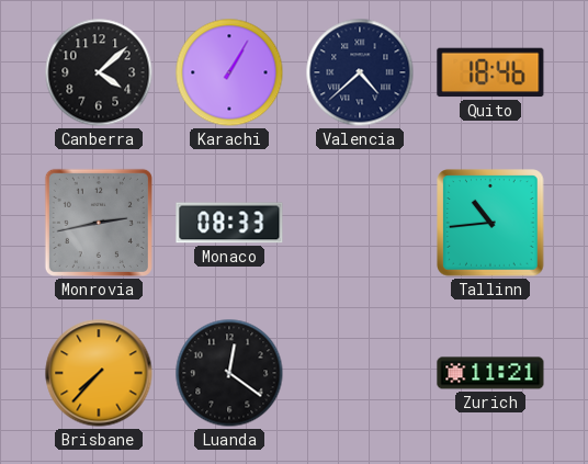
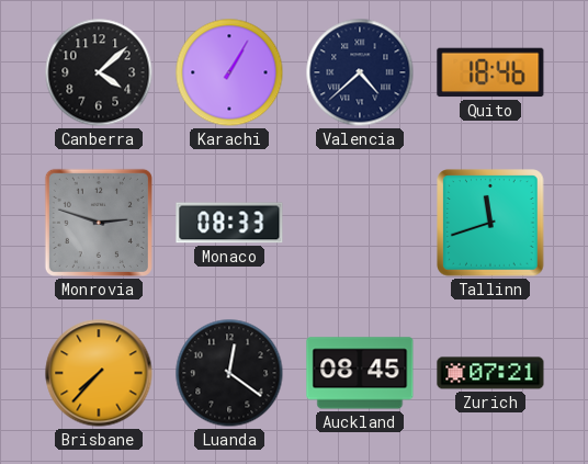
Monrovia: 2:43 -> 2:48
Tallinn: 10:44 -> 11:42
Auckland: none -> 08:45
Zurich: 11:21 -> 07:21
